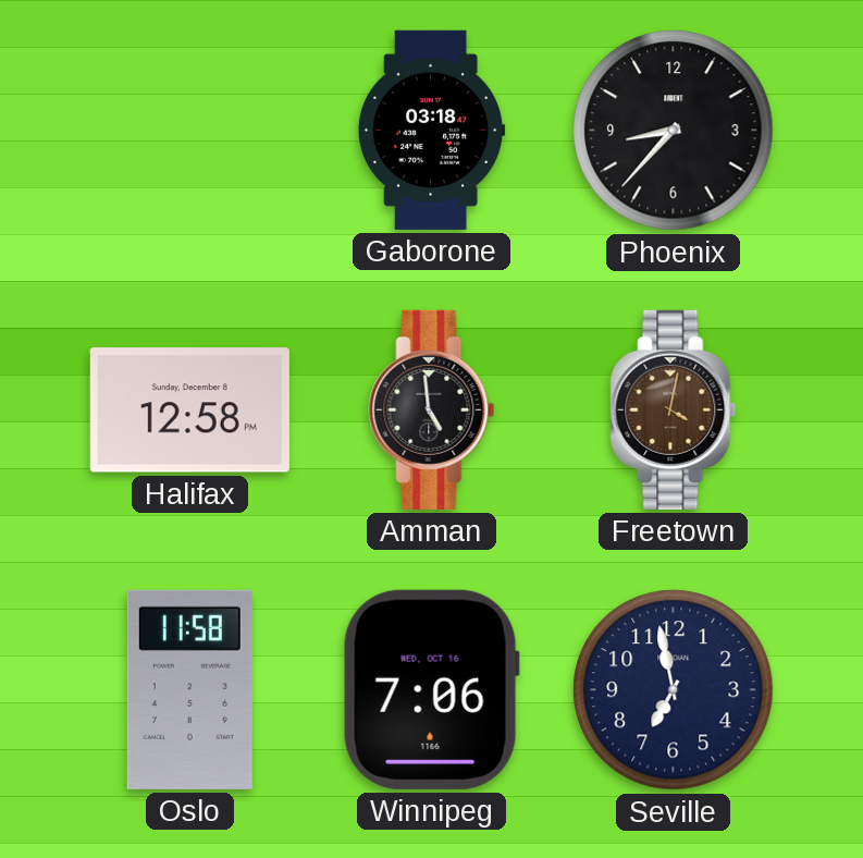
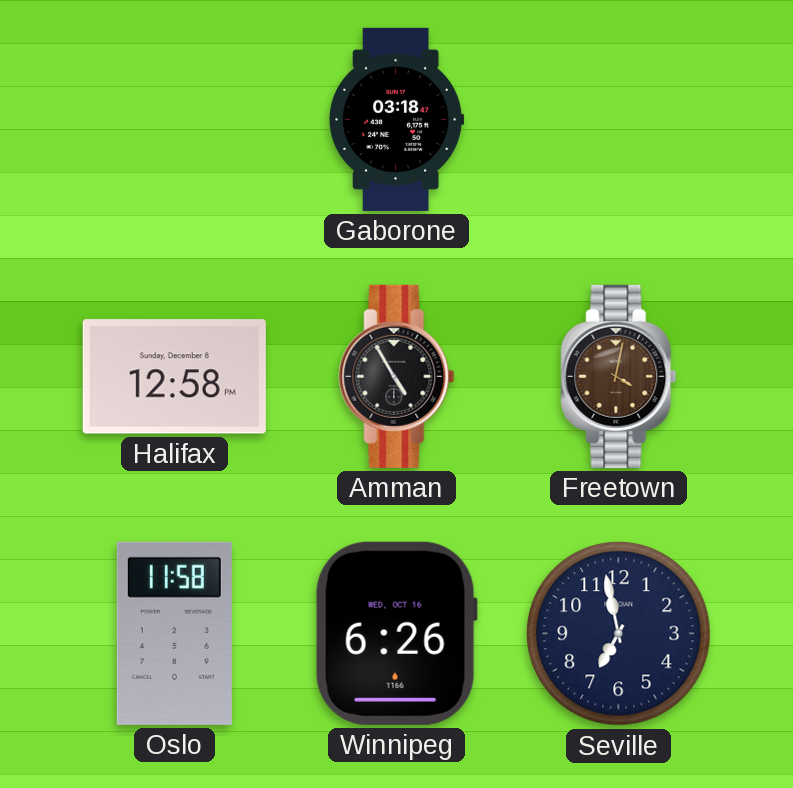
Phoenix: 8:37 -> none
Amman: 4:59 -> 4:55
Winnipeg: 7:06 -> 6:26
